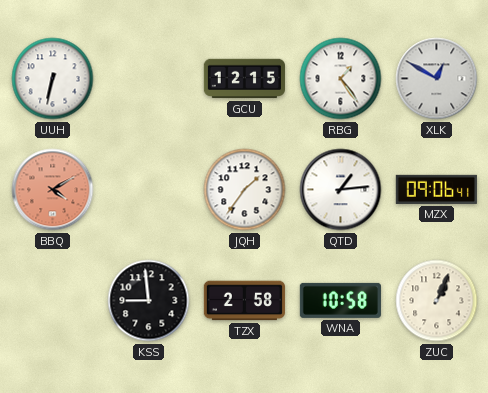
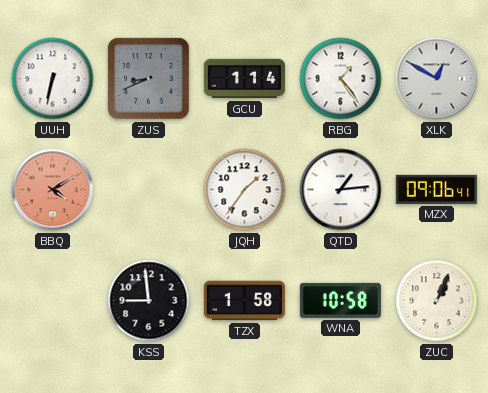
ZUS: none -> 8:41
GCU: 12:15 -> 1:14
TZX: 2:58 -> 1:58
